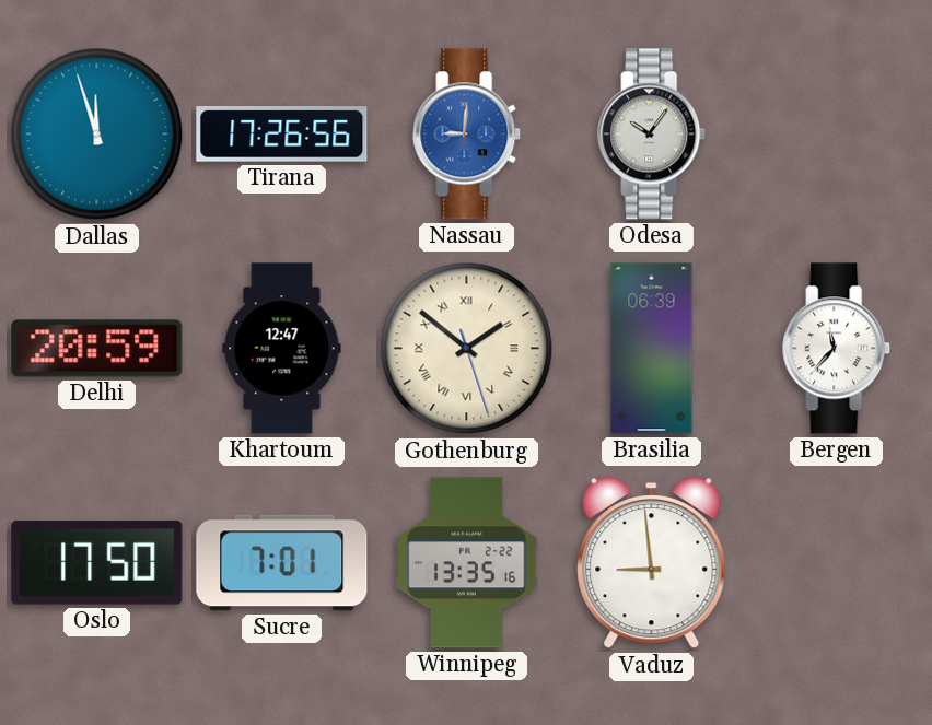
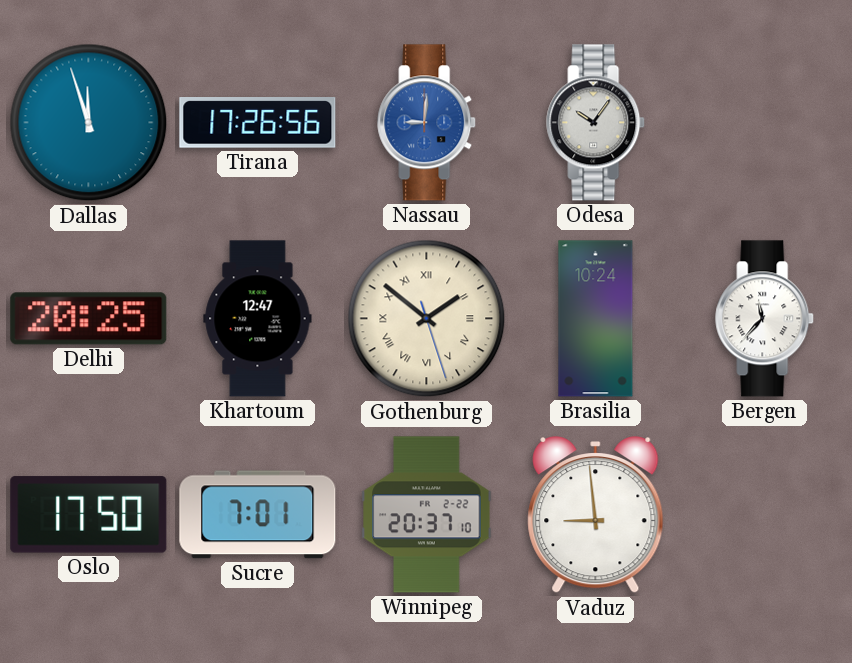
Delhi: 20:59 -> 20:25
Brasilia: 06:39 -> 10:24
Winnipeg: 13:35 -> 20:37
